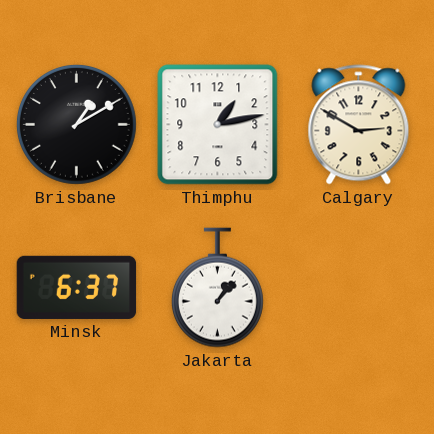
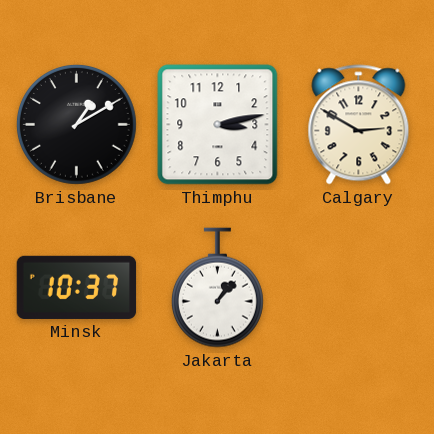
Thimphu: 1:13 -> 3:13
Minsk: 6:37 -> 10:37
